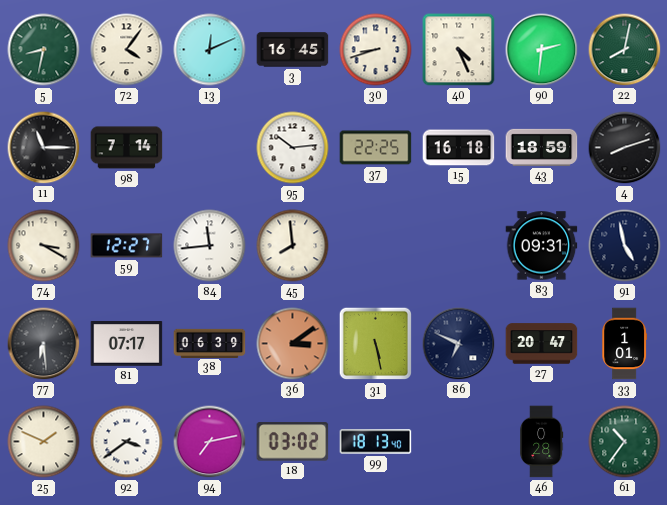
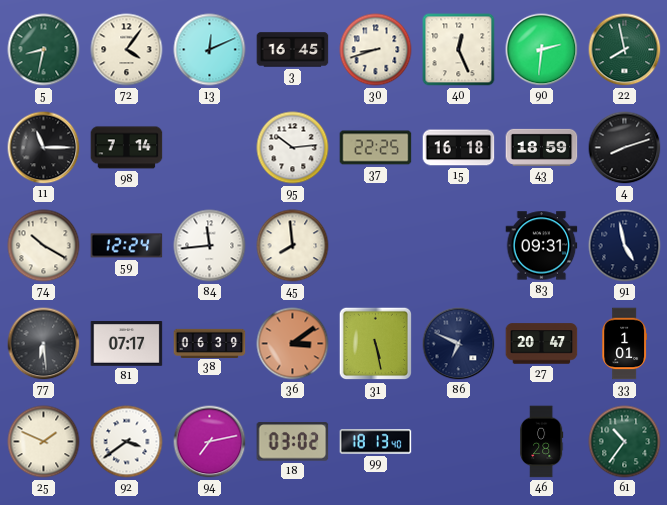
40: 4:26 -> 12:26
22: 8:02 -> 7:58
74: 3:20 -> 10:20
59: 12:27 -> 12:24
